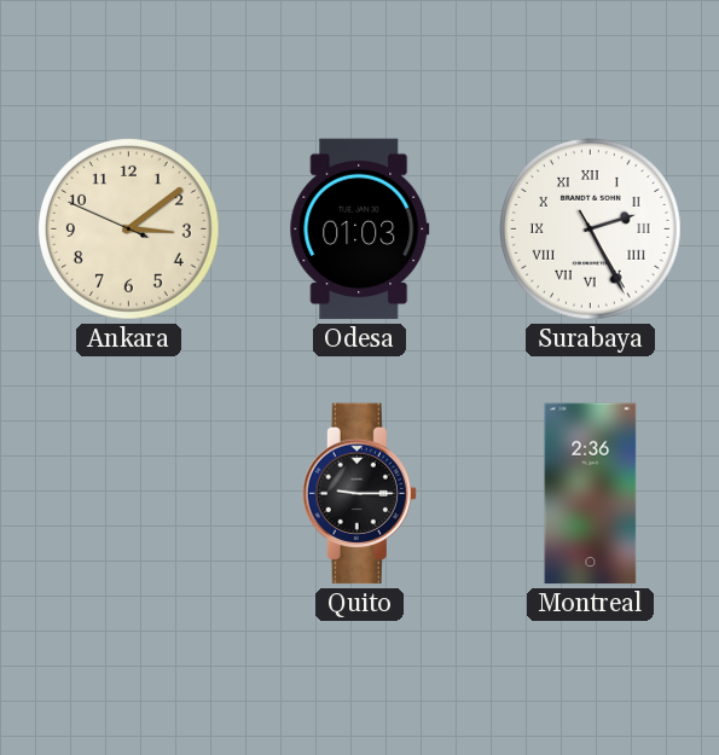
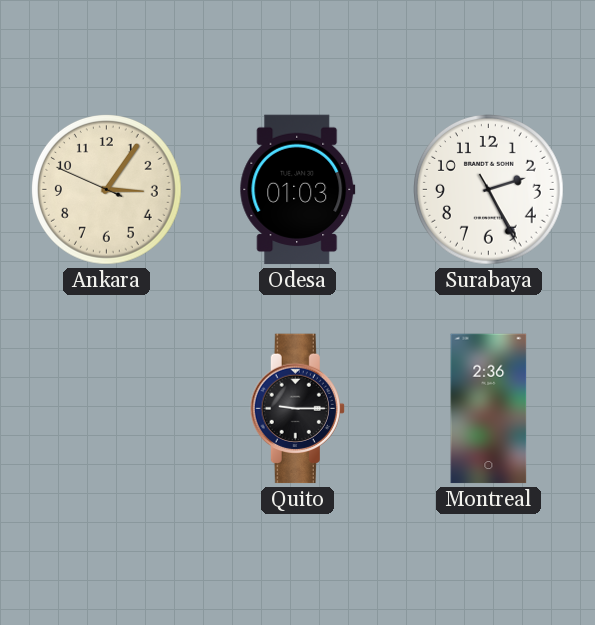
Ankara: 3:08 -> 3:05
Surabaya numerals: Roman -> Arabic
